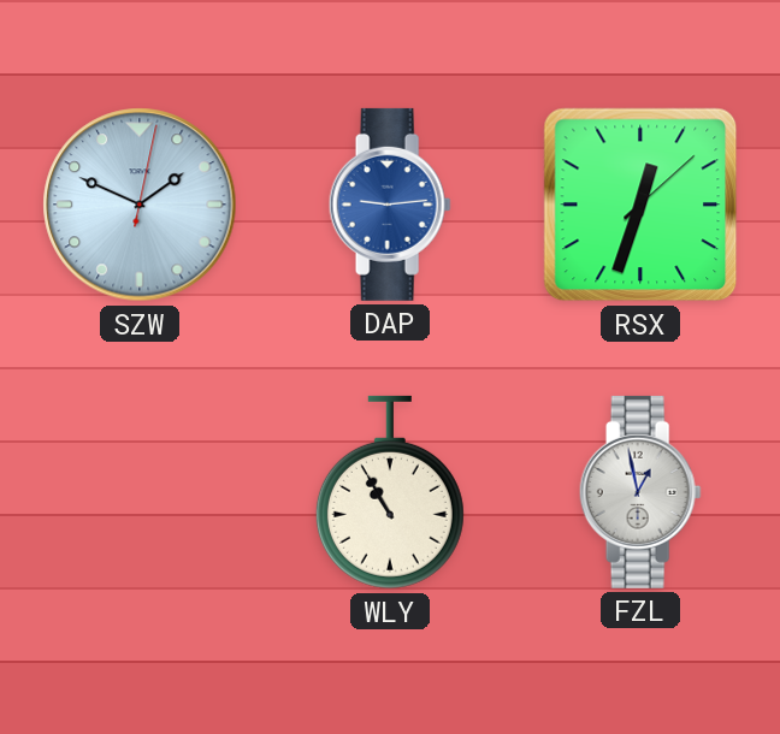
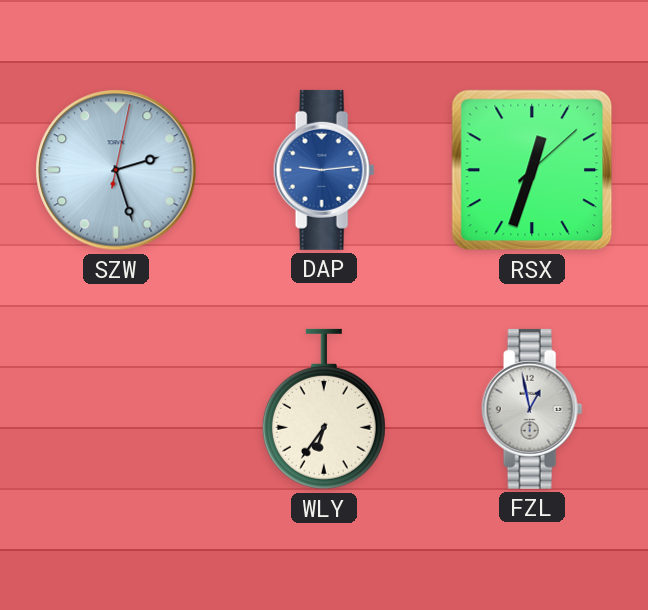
SZW: 1:49 -> 2:27
WLY: 10:55 -> 6:36
